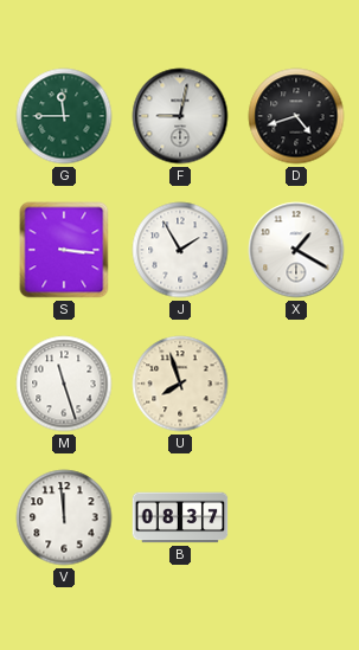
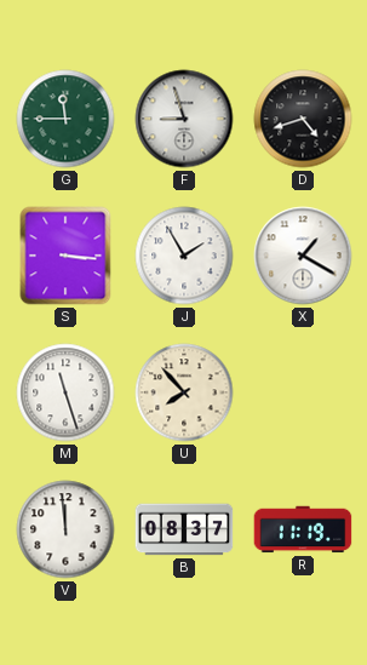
F: 9:02 -> 8:57
U: 7:57 -> 7:53
R: none -> 11:19
